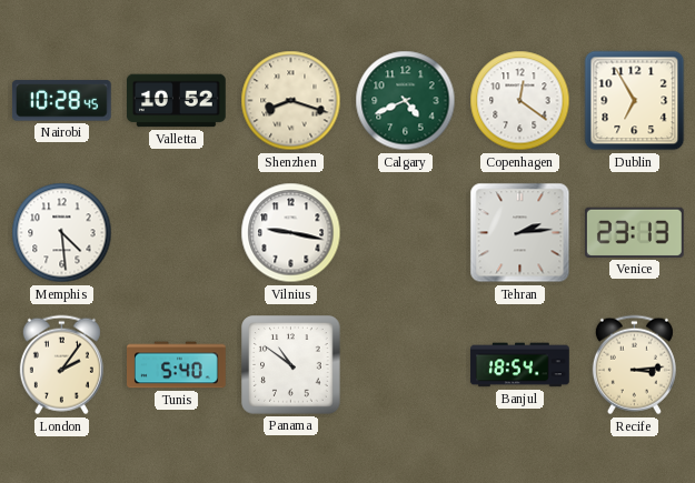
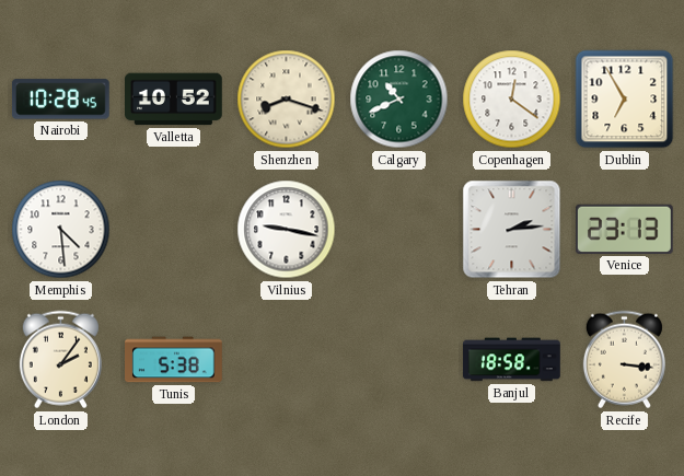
Calgary: 4:41 -> 10:41
Tunis: 5:40 -> 5:38
Panama: 10:51 -> none
Banjul: 18:54 -> 18:58
Recife: 3:14 -> 3:16
